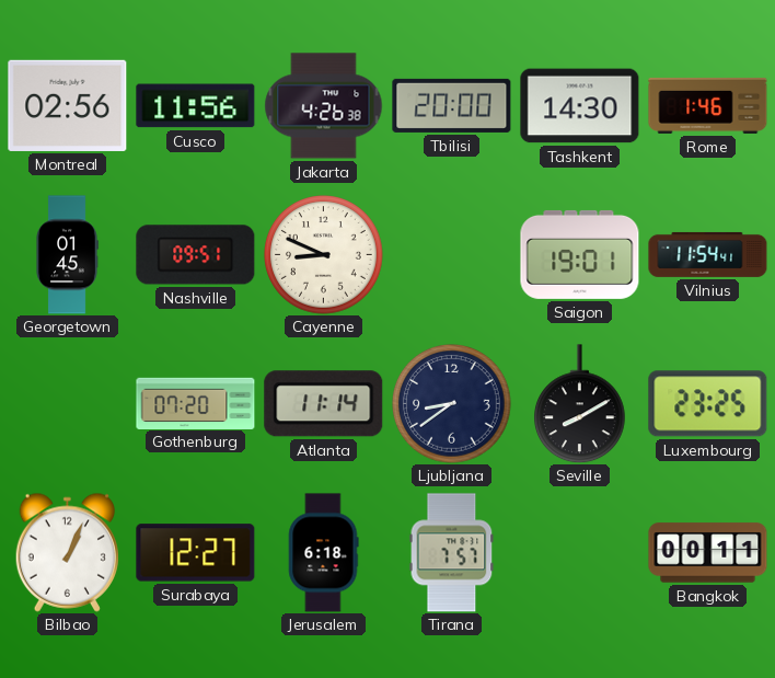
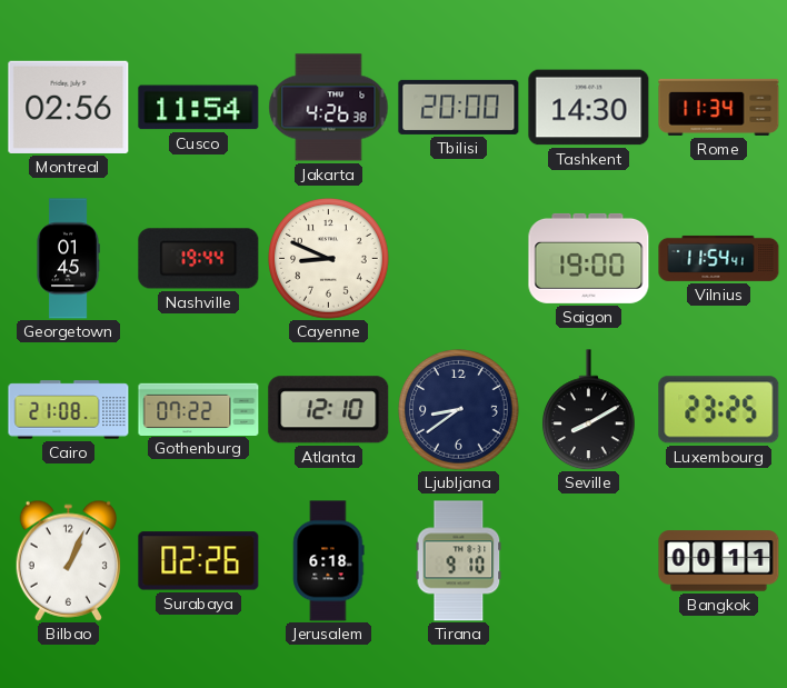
Cusco: 11:56 -> 11:54
Rome: 1:46 -> 11:34
Nashville: 09:51 -> 19:44
Saigon: 19:01 -> 19:00
Cairo: none -> 21:08
Gothenburg: 07:20 -> 07:22
Atlanta: 11:14 -> 12:10
Surabaya: 12:27 -> 02:26
Tirana: 7:57 -> 9:10
